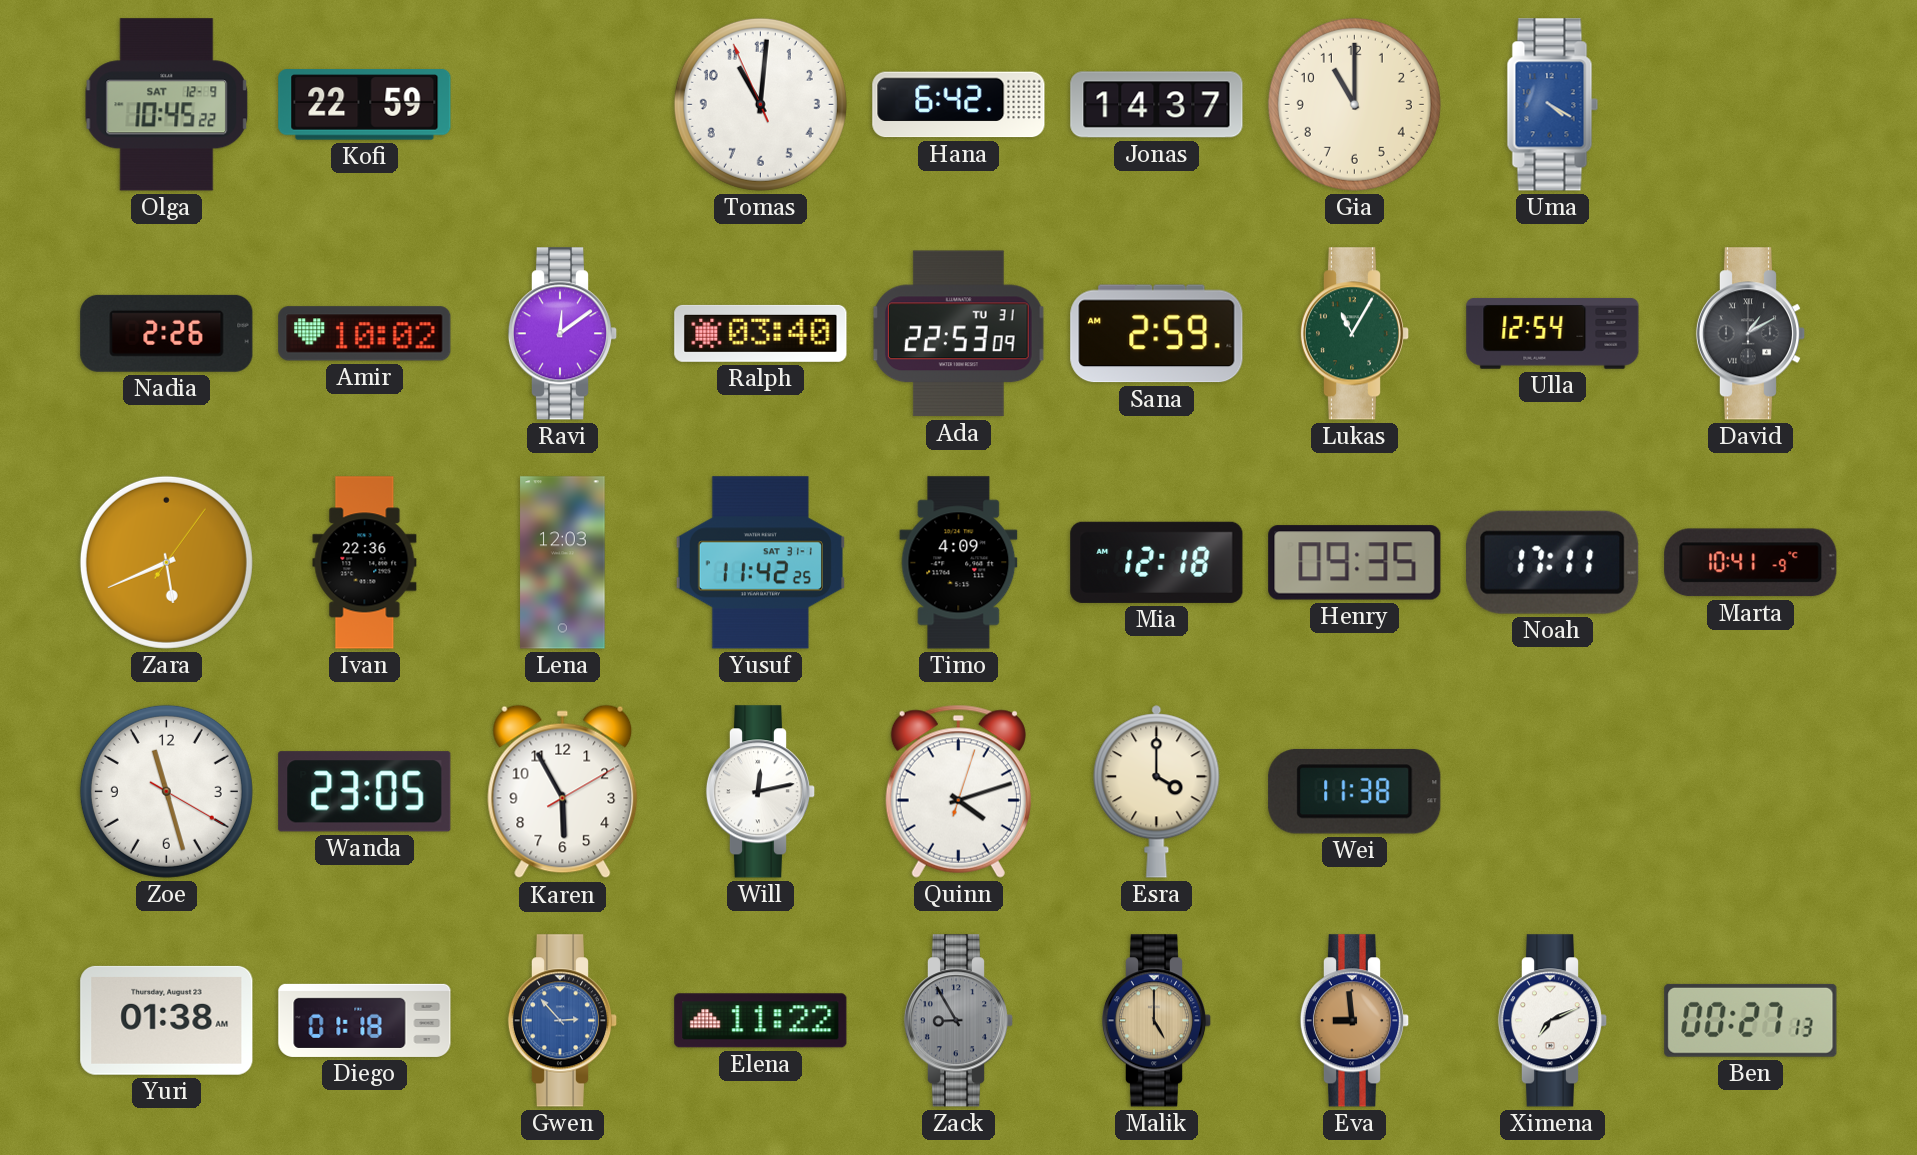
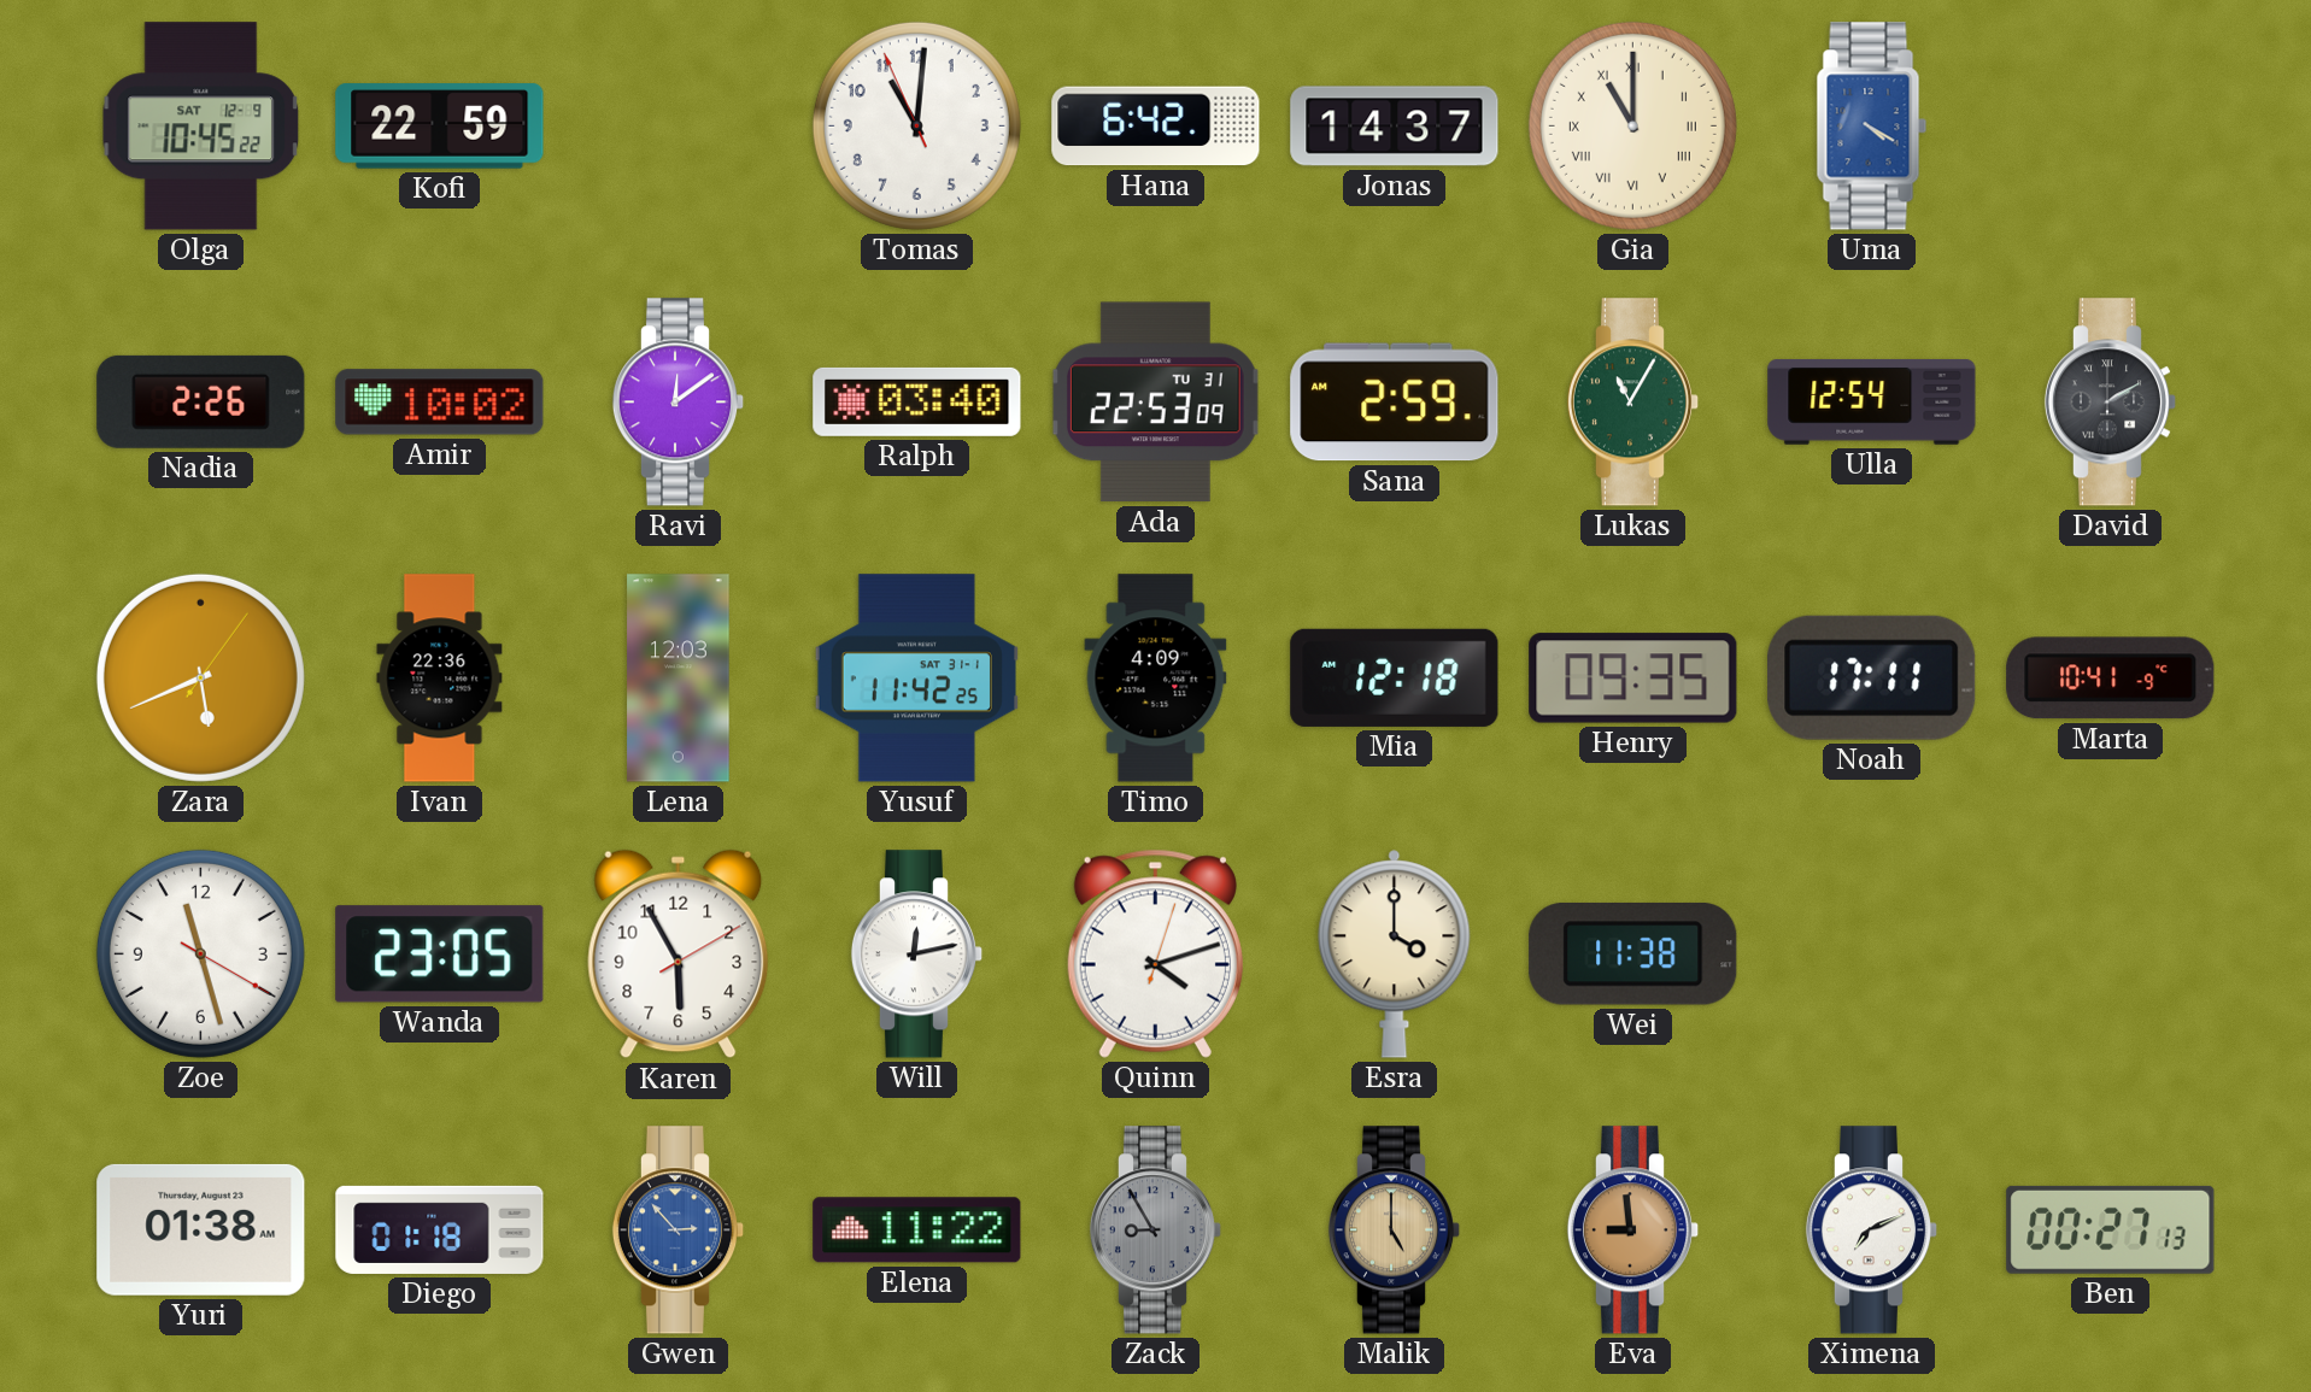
Gia numerals: Arabic -> Roman
David: 1:10 -> 2:10
